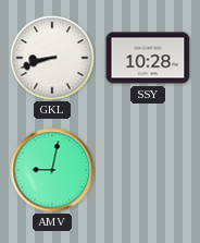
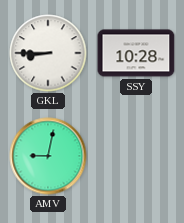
GKL: 8:42 -> 8:45
